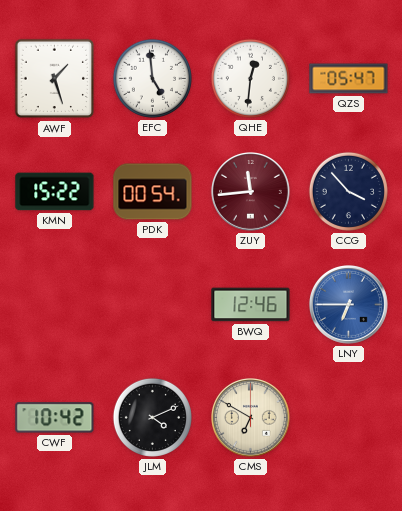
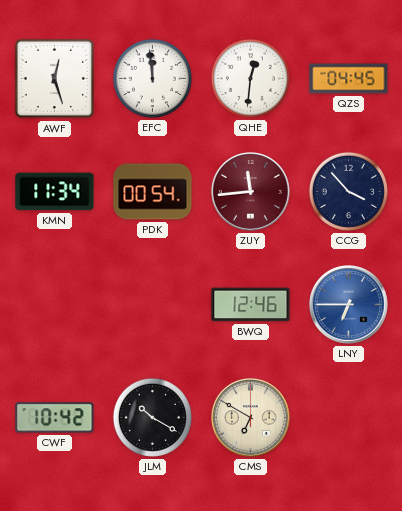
AWF: 1:27 -> 12:27
EFC: 4:59 -> 11:59
QZS: 05:47 -> 04:45
KMN: 15:22 -> 11:34
JLM: 4:11 -> 10:20
